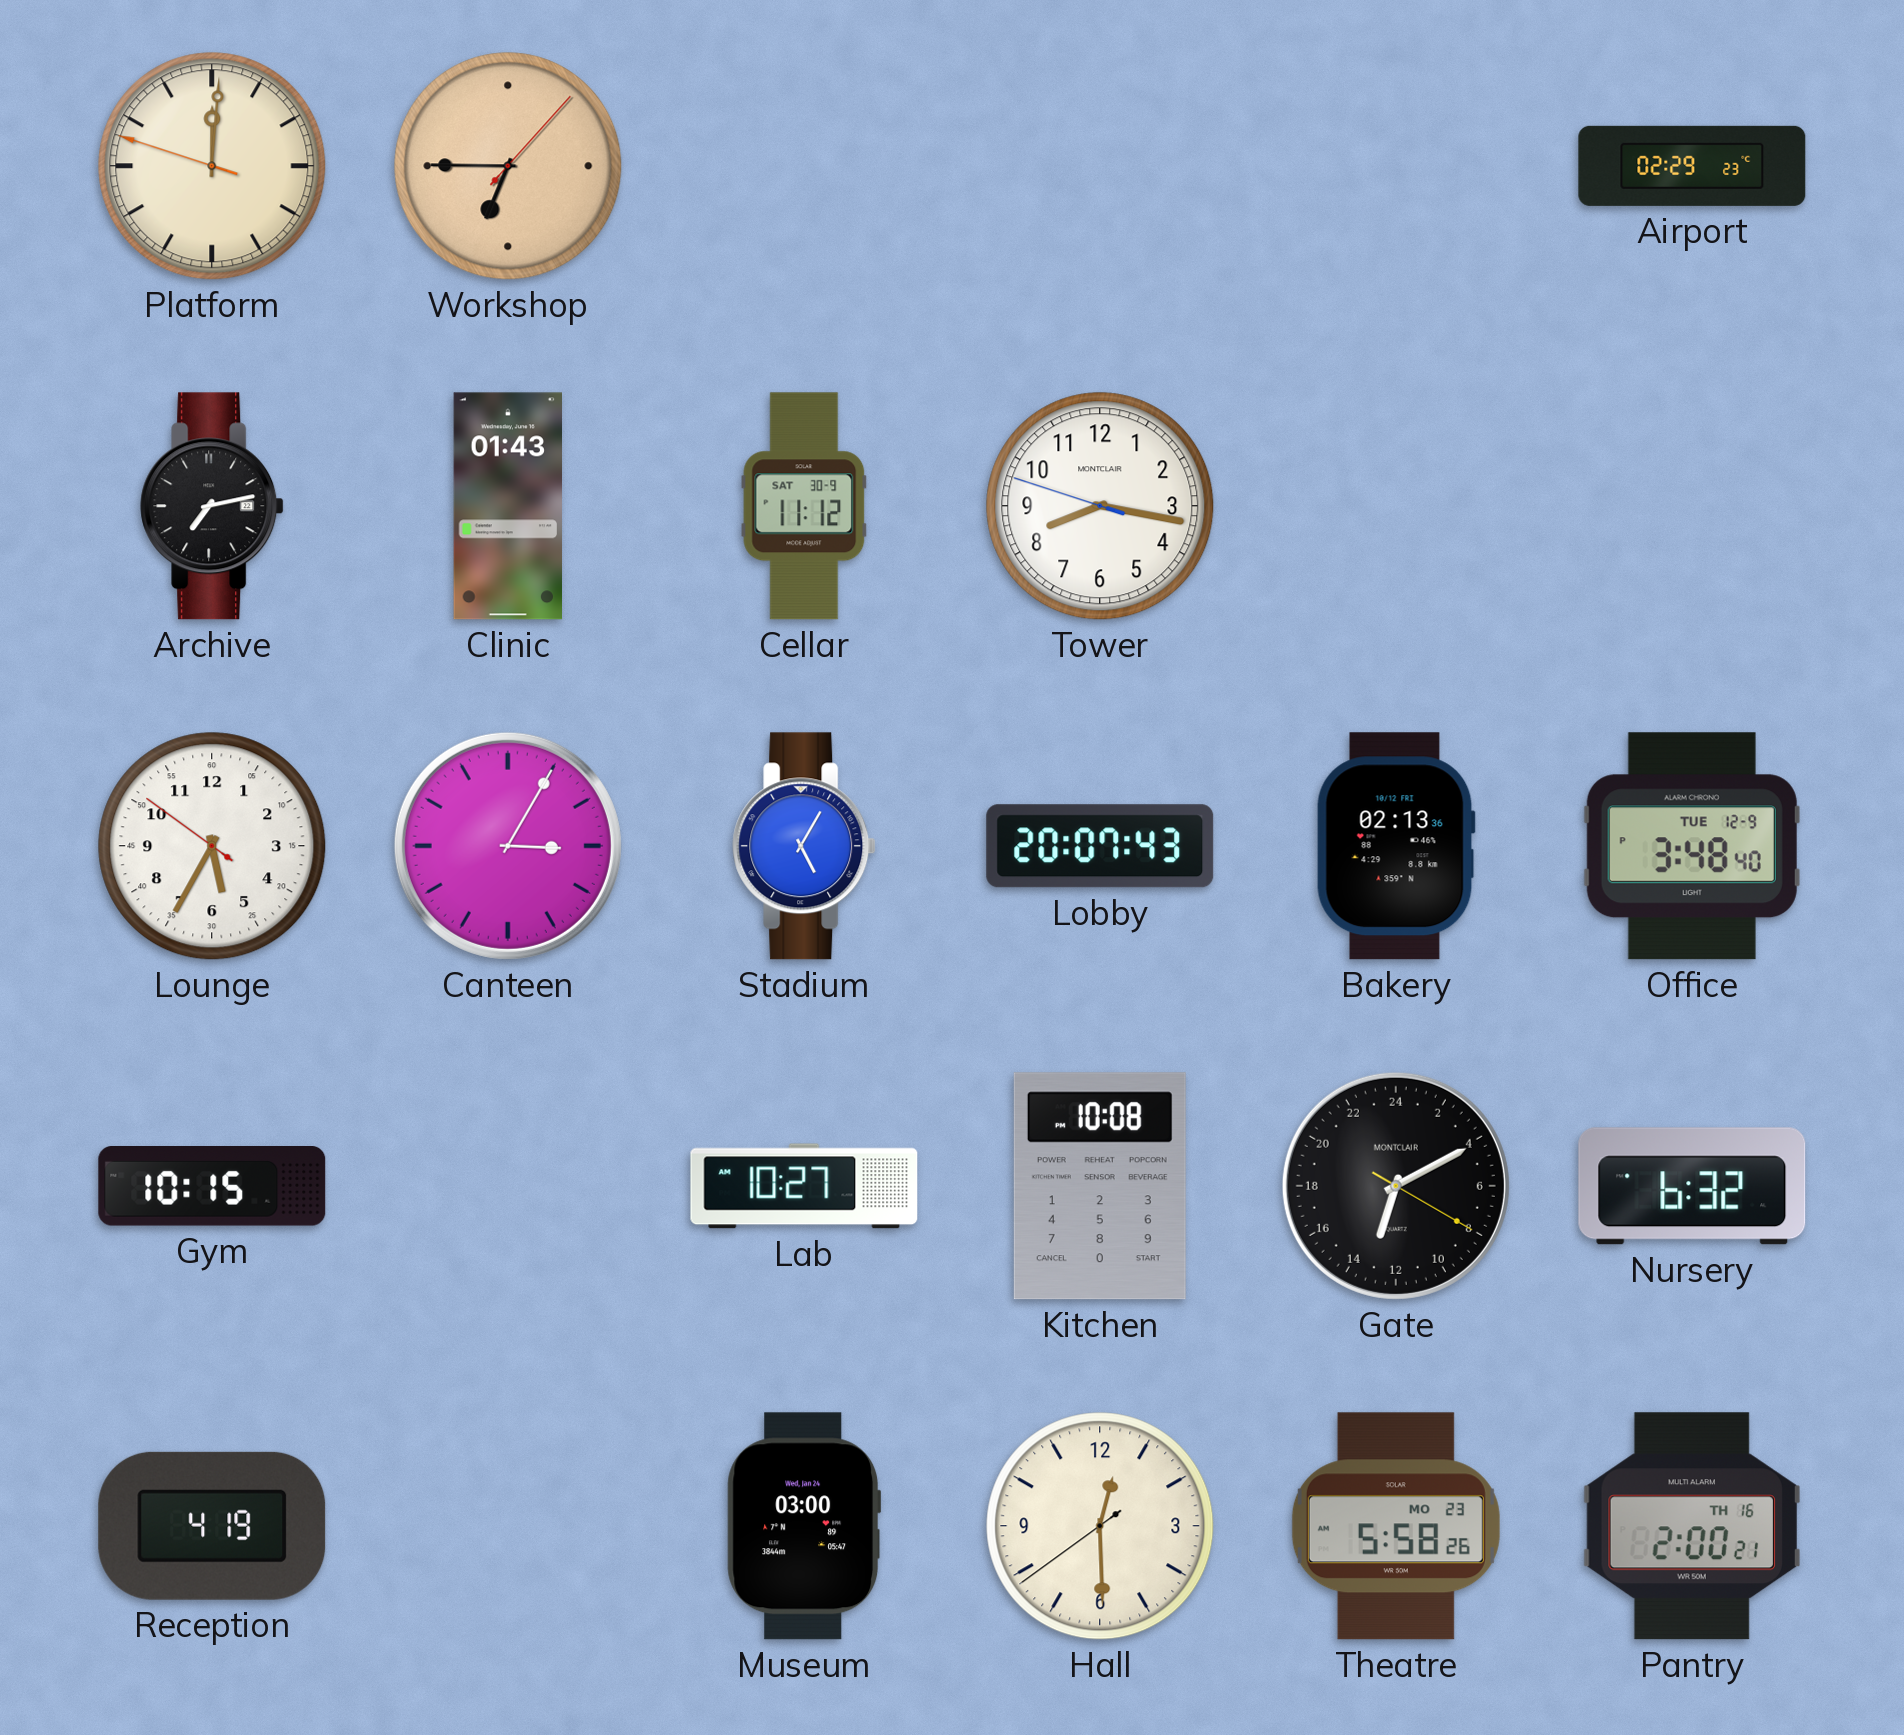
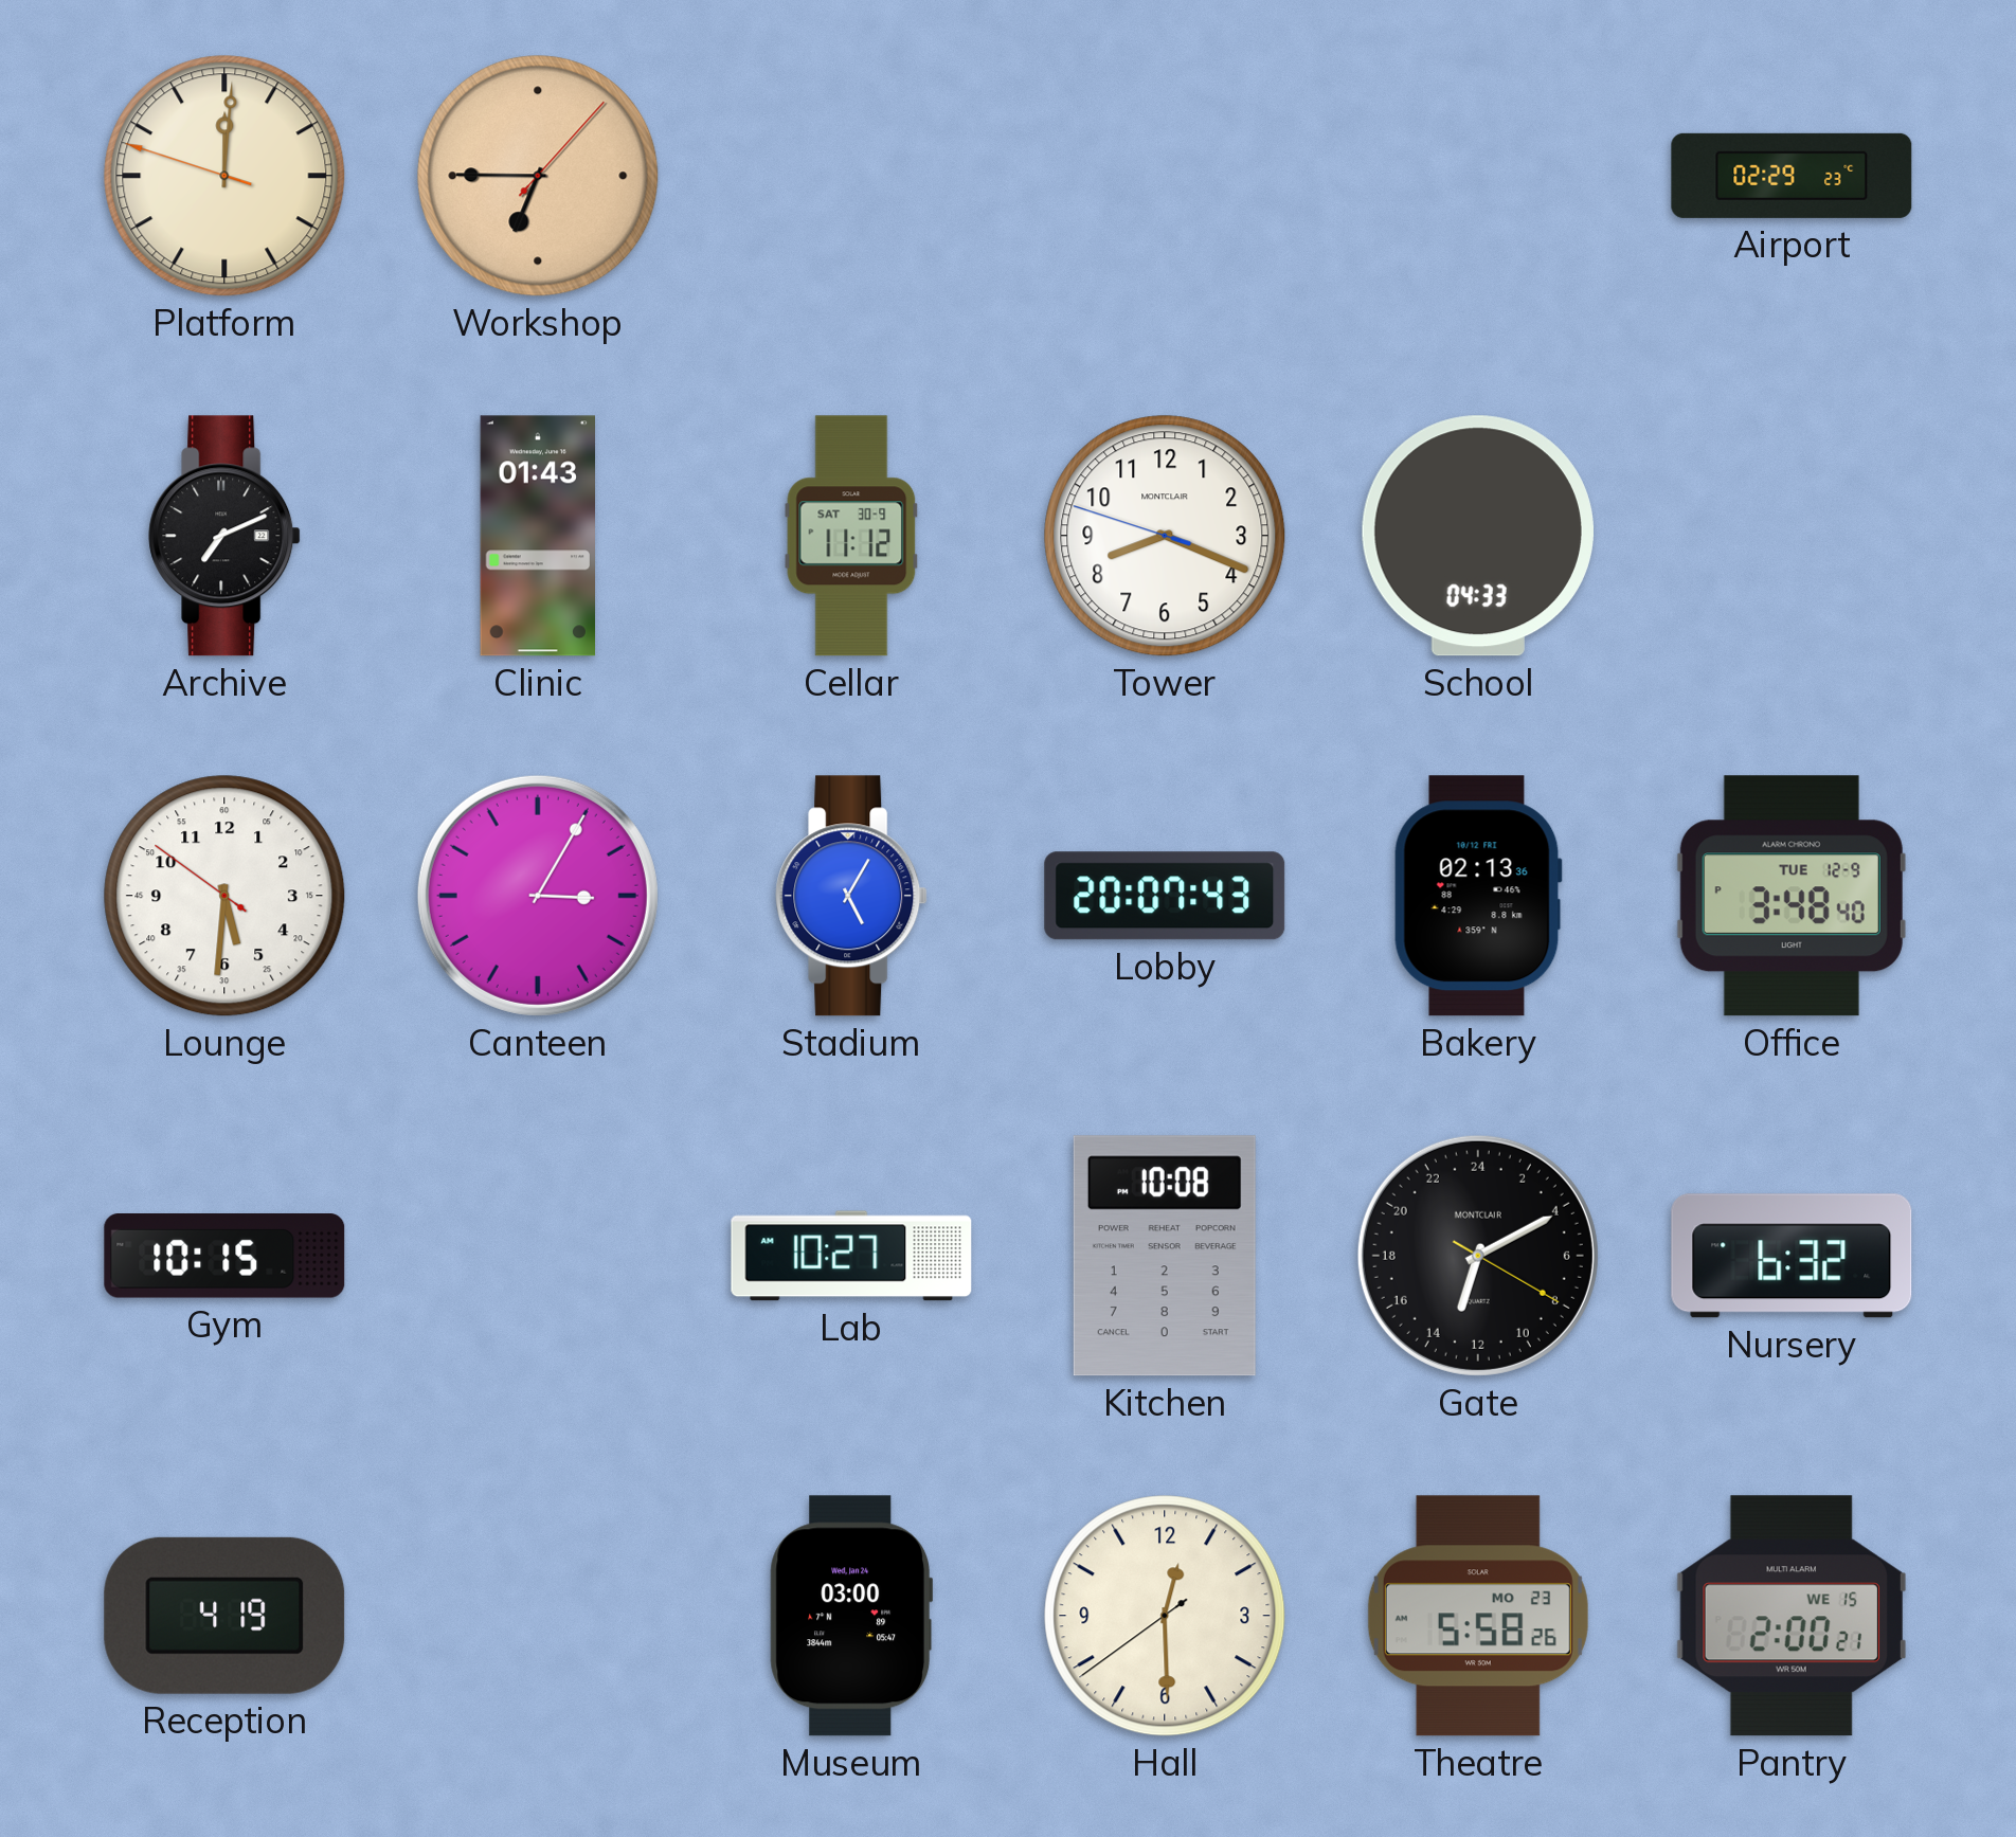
Archive: 7:13 -> 7:11
Tower: 8:16 -> 8:18
School: none -> 04:33
Lounge: 5:34 -> 5:30
Pantry date: TH 16 -> WE 15
